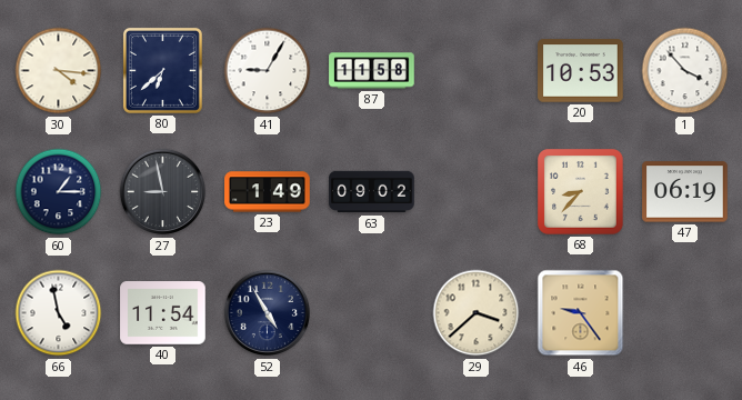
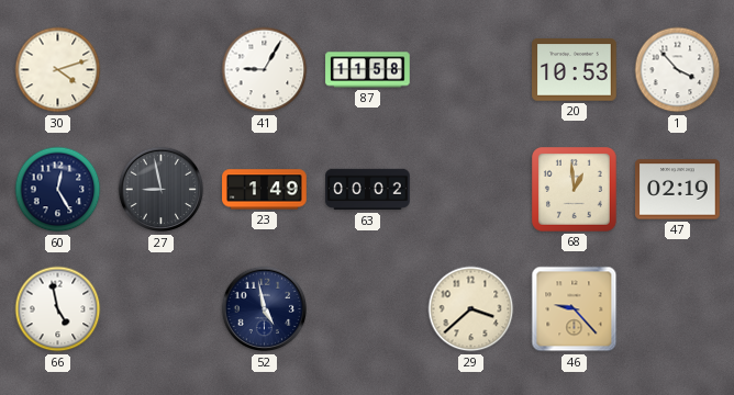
30: 4:16 -> 4:12
80: 6:38 -> none
60: 1:15 -> 12:25
63: 09:02 -> 00:02
68: 8:37 -> 12:59
47: 06:19 -> 02:19
40: 11:54 -> none
52: 4:55 -> 4:58
46: 9:24 -> 9:23
